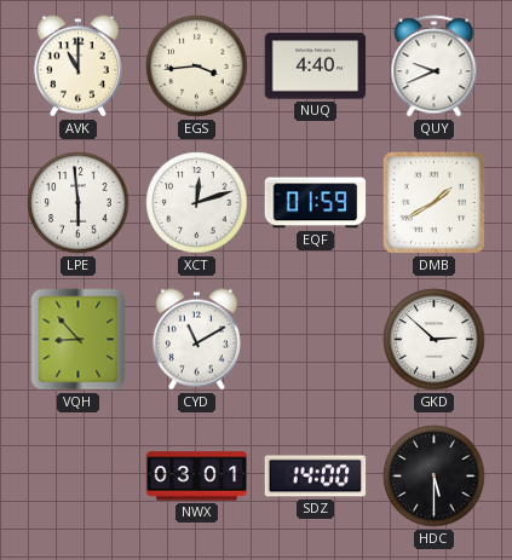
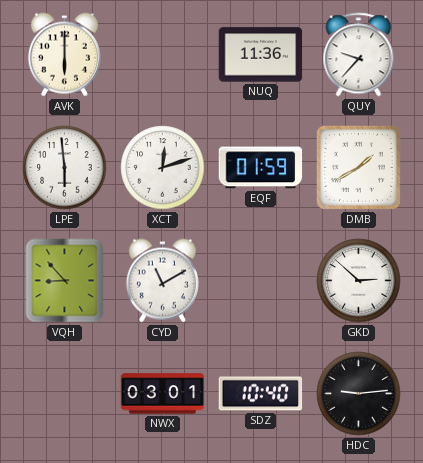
AVK: 11:00 -> 6:00
EGS: 3:44 -> none
NUQ: 4:40 -> 11:36
QUY: 9:41 -> 9:37
SDZ: 14:00 -> 10:40
HDC: 5:30 -> 9:14
